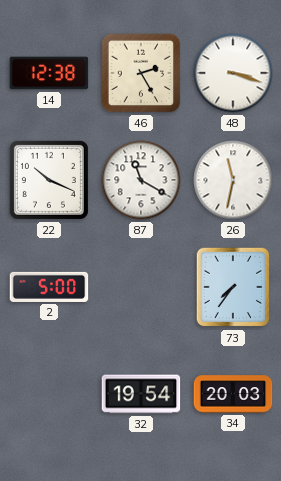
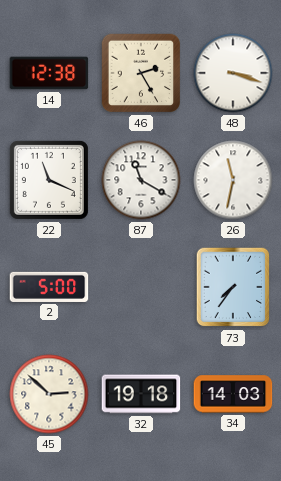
22: 10:19 -> 11:19
45: none -> 2:52
32: 19:54 -> 19:18
34: 20:03 -> 14:03
